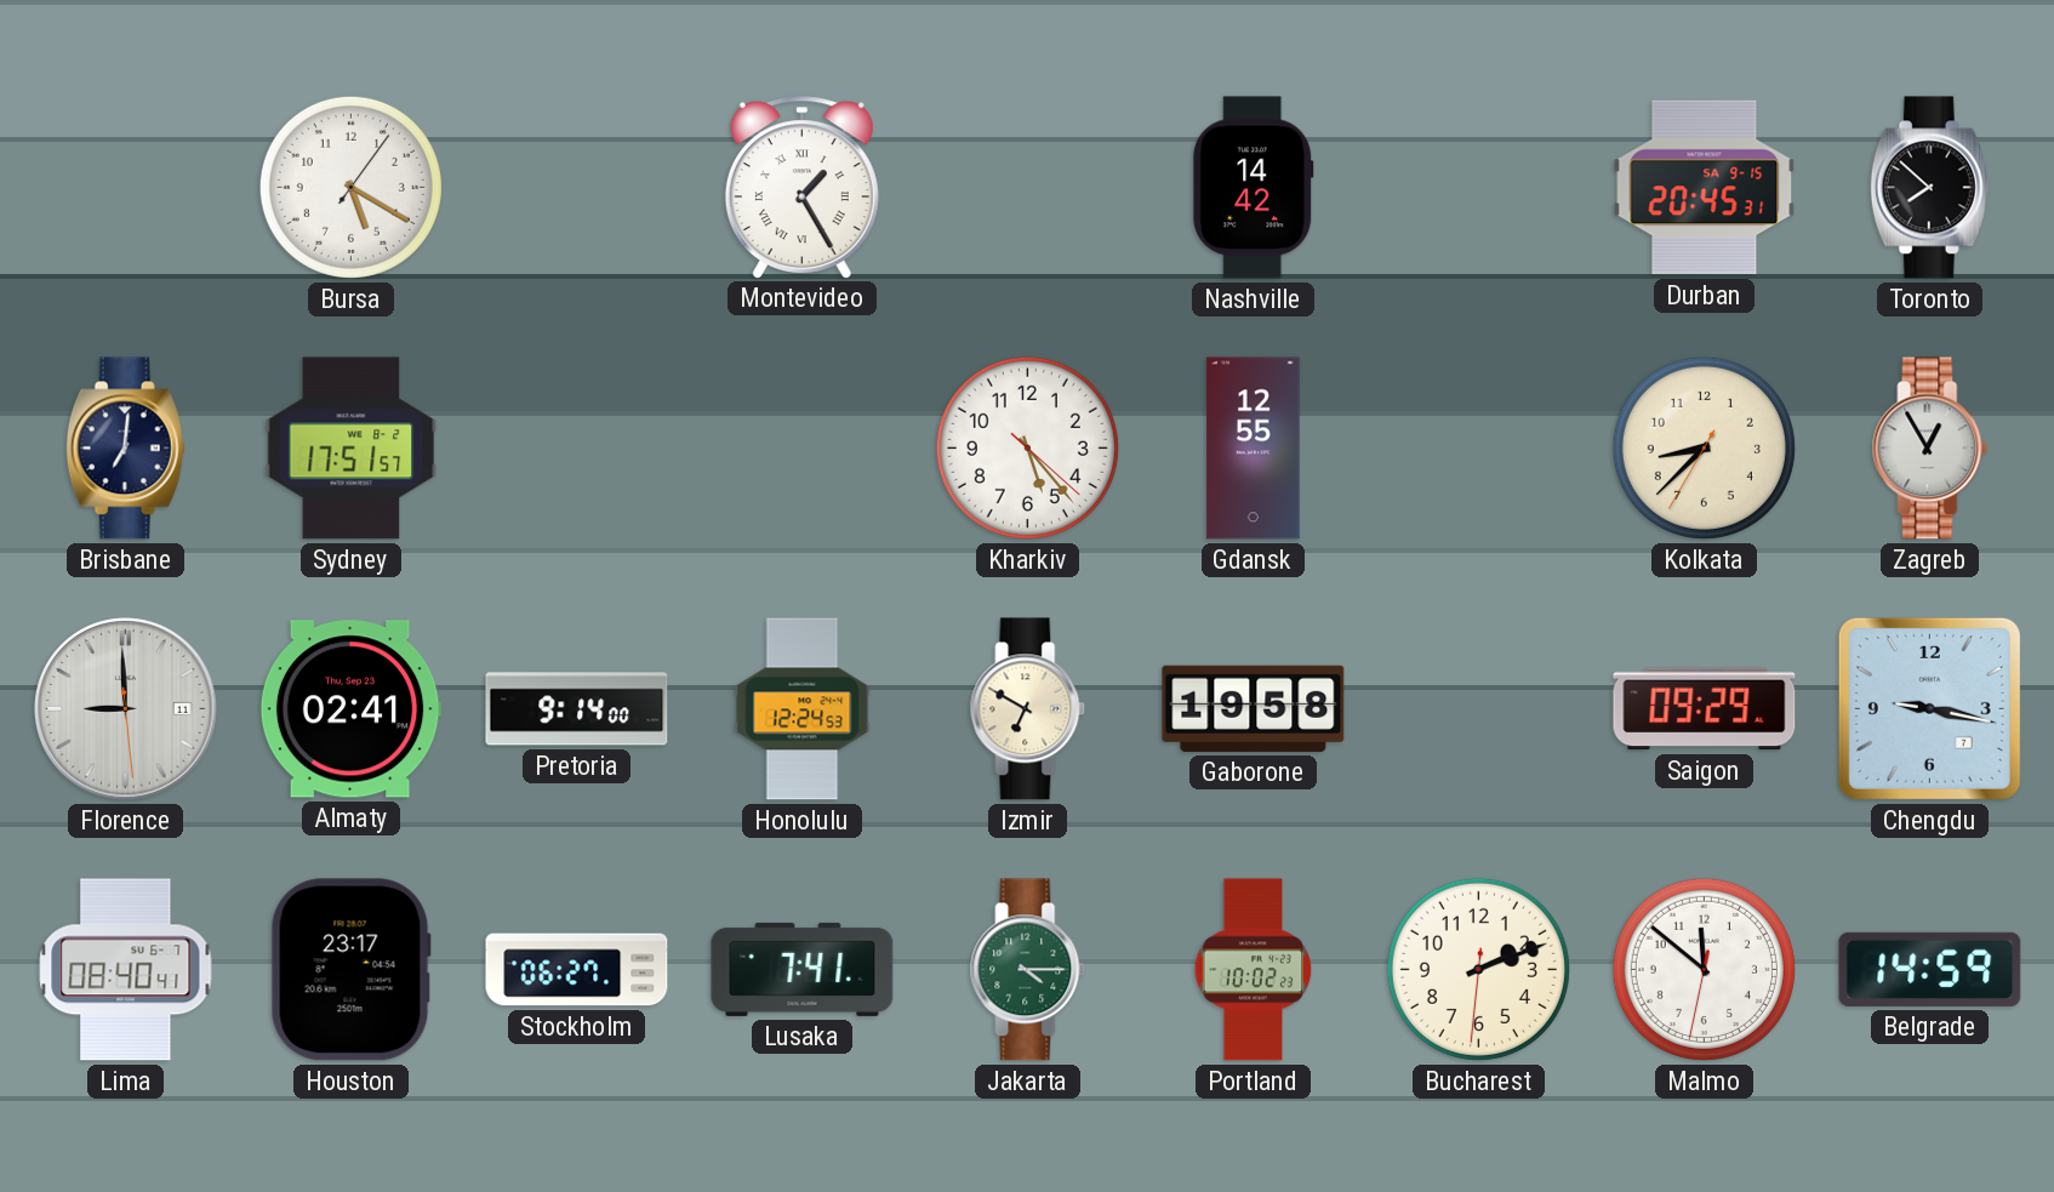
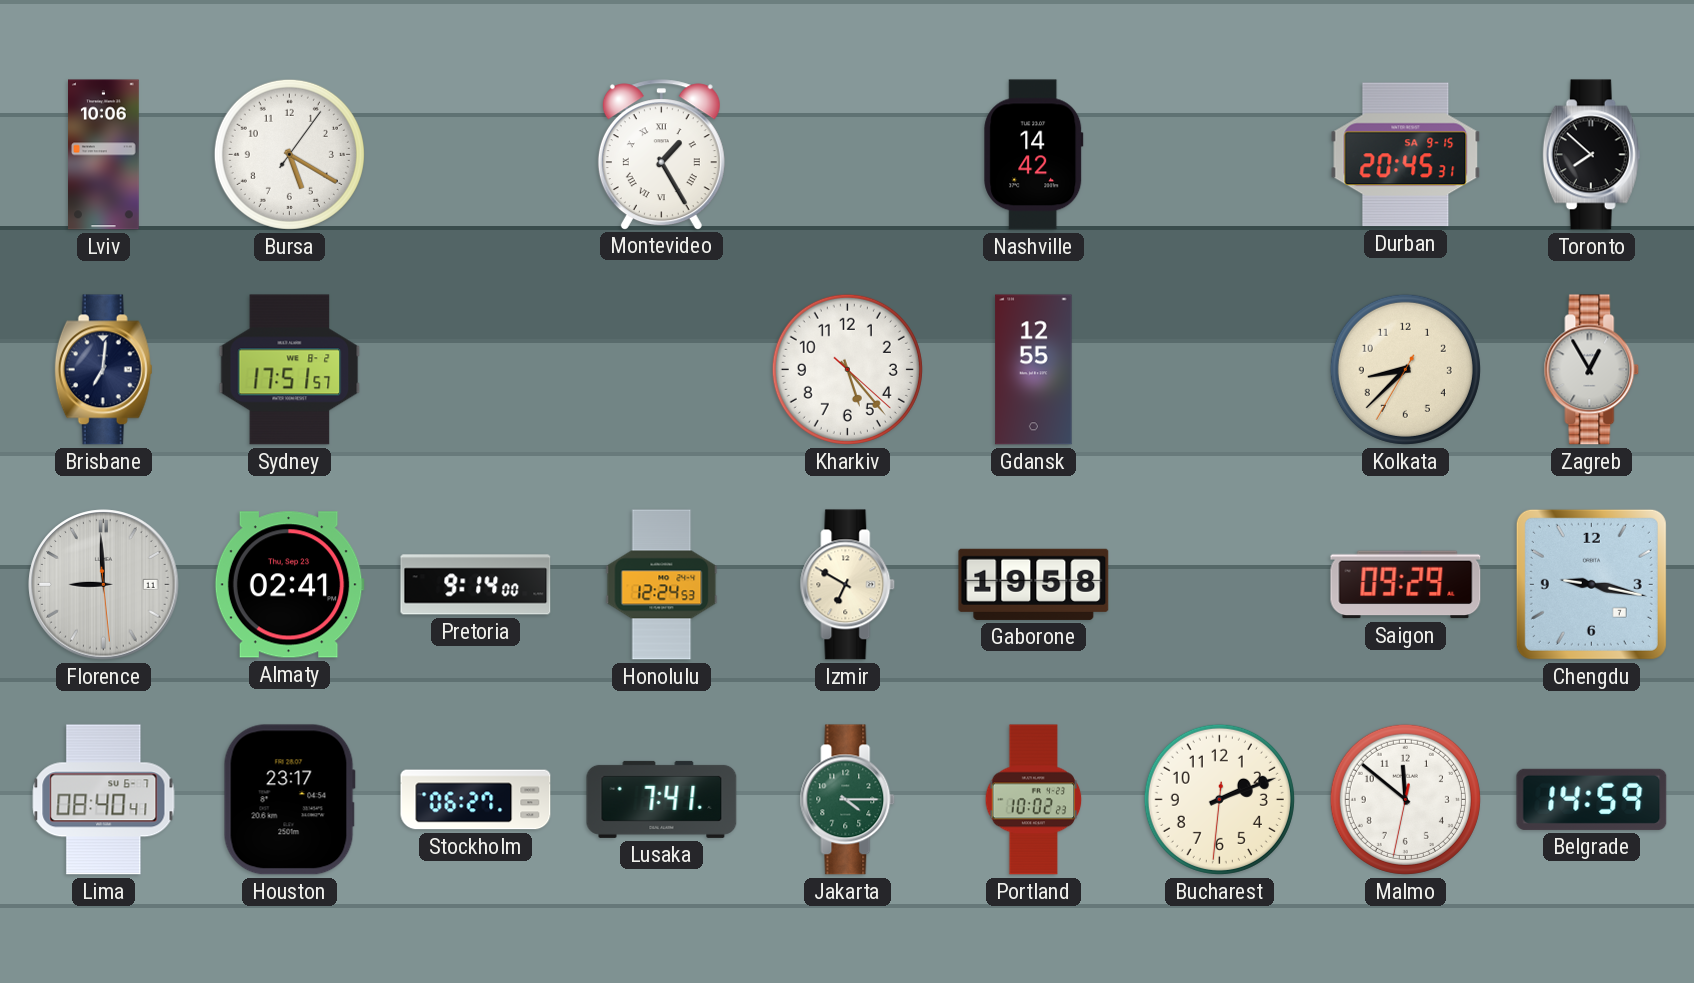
Lviv: none -> 10:06
